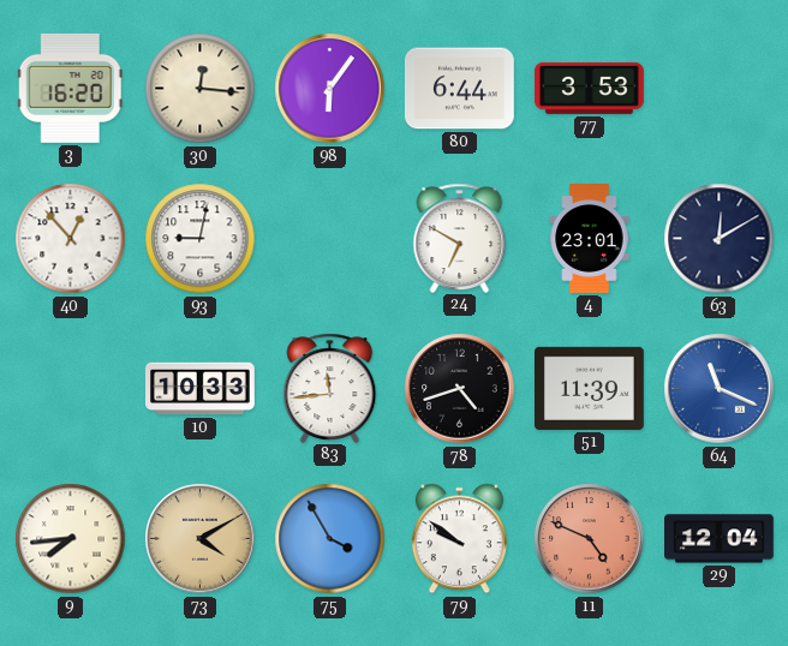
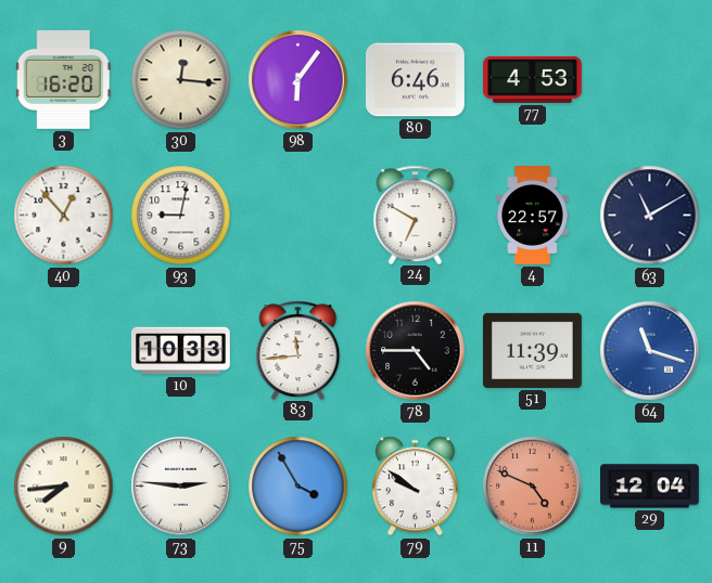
80: 6:44 -> 6:46
77: 3:53 -> 4:53
4: 23:01 -> 22:57
63: 12:10 -> 11:10
78: 4:42 -> 4:45
64: 11:19 -> 11:18
73: 4:10 -> 2:46
73 dial: champagne -> white
